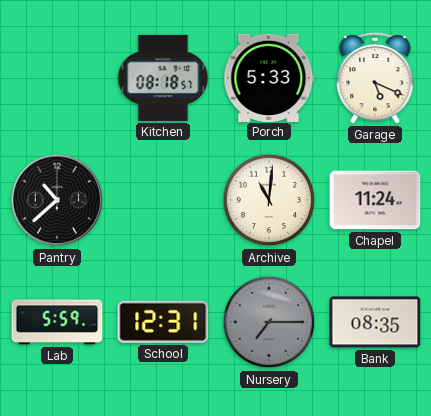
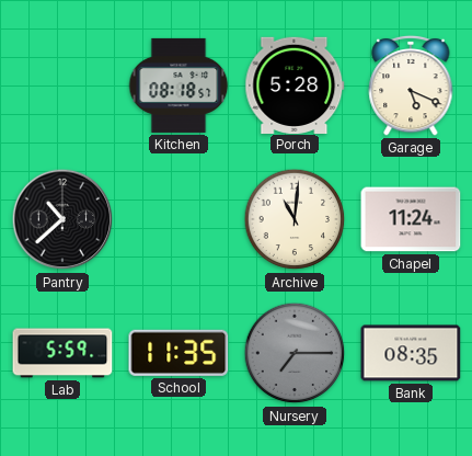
Porch: 5:33 -> 5:28
School: 12:31 -> 11:35
